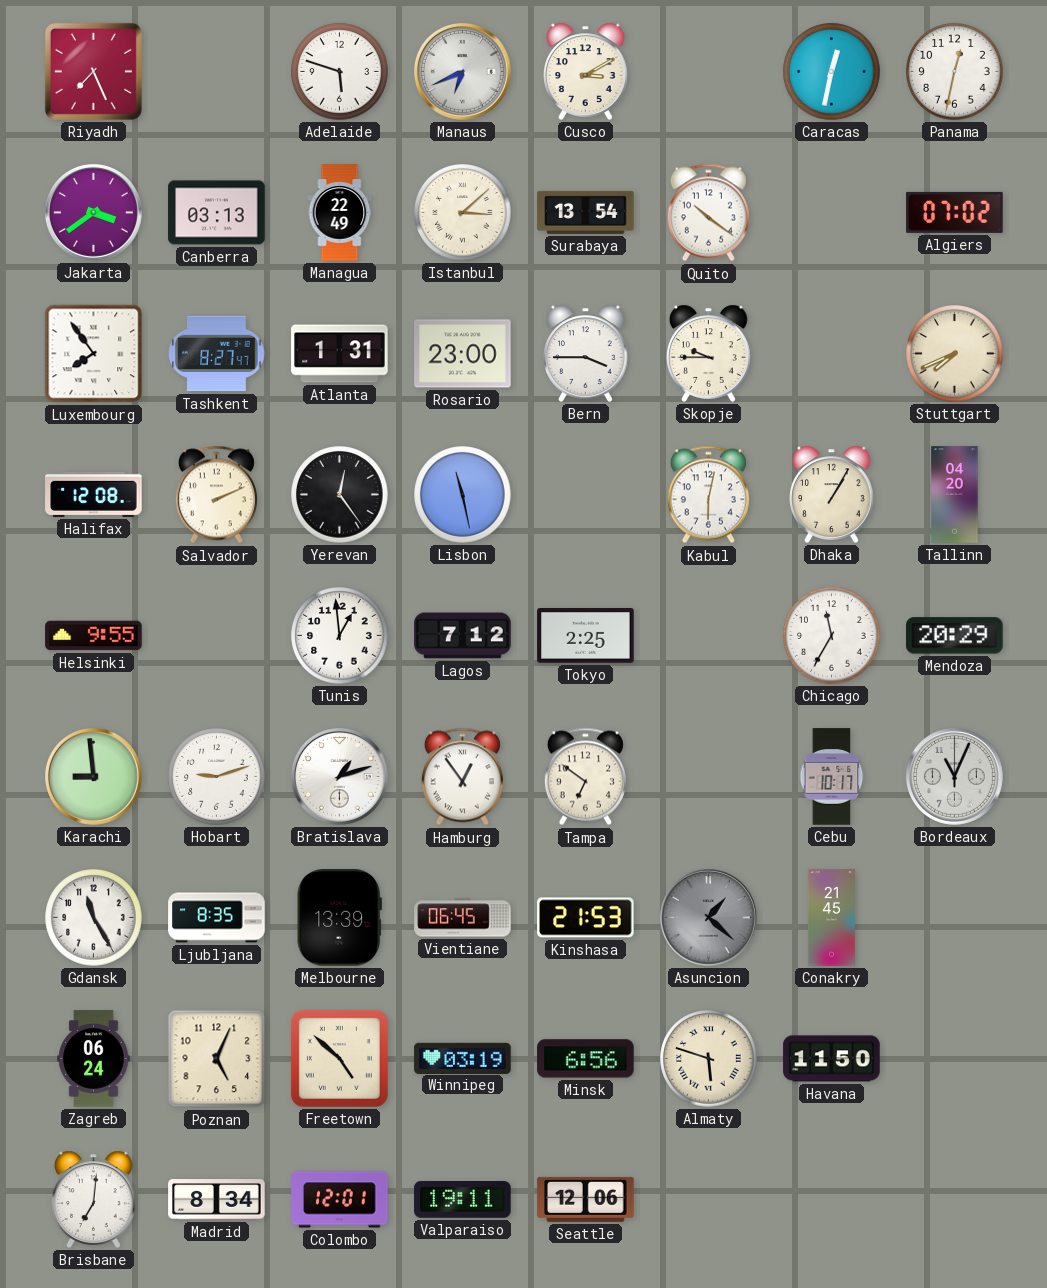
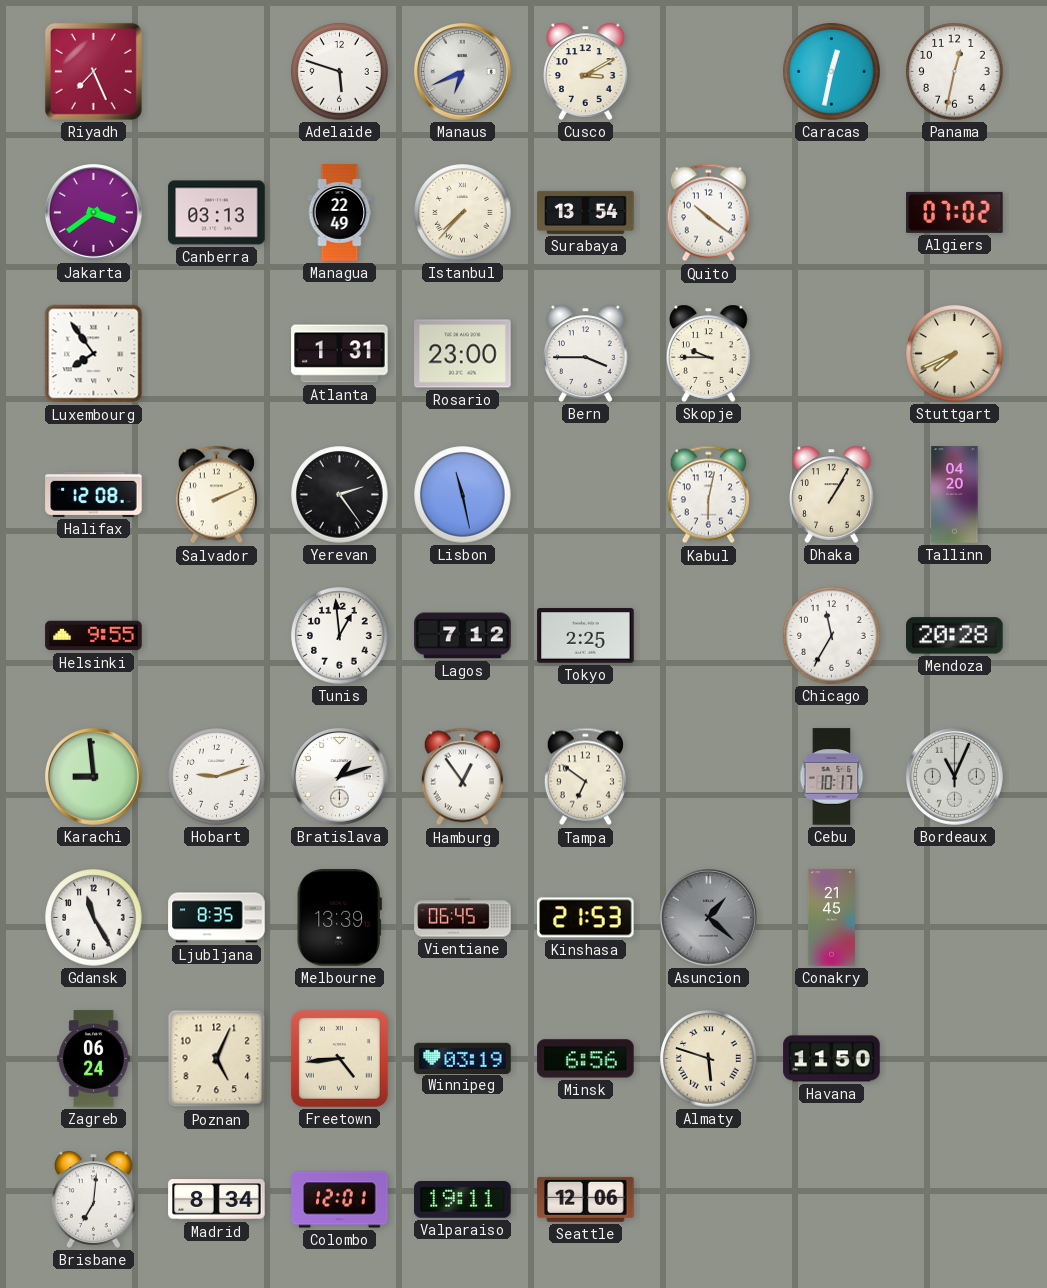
Istanbul: 3:08 -> 7:37
Tashkent: 8:27 -> none
Yerevan: 12:24 -> 2:24
Mendoza: 20:29 -> 20:28
Freetown: 4:52 -> 4:44
